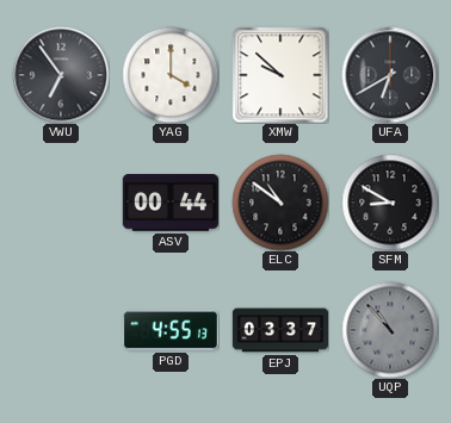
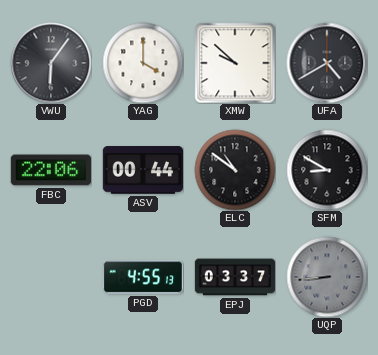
VWU: 6:54 -> 6:06
UFA: 6:40 -> 4:40
FBC: none -> 22:06
UQP: 10:53 -> 8:44
